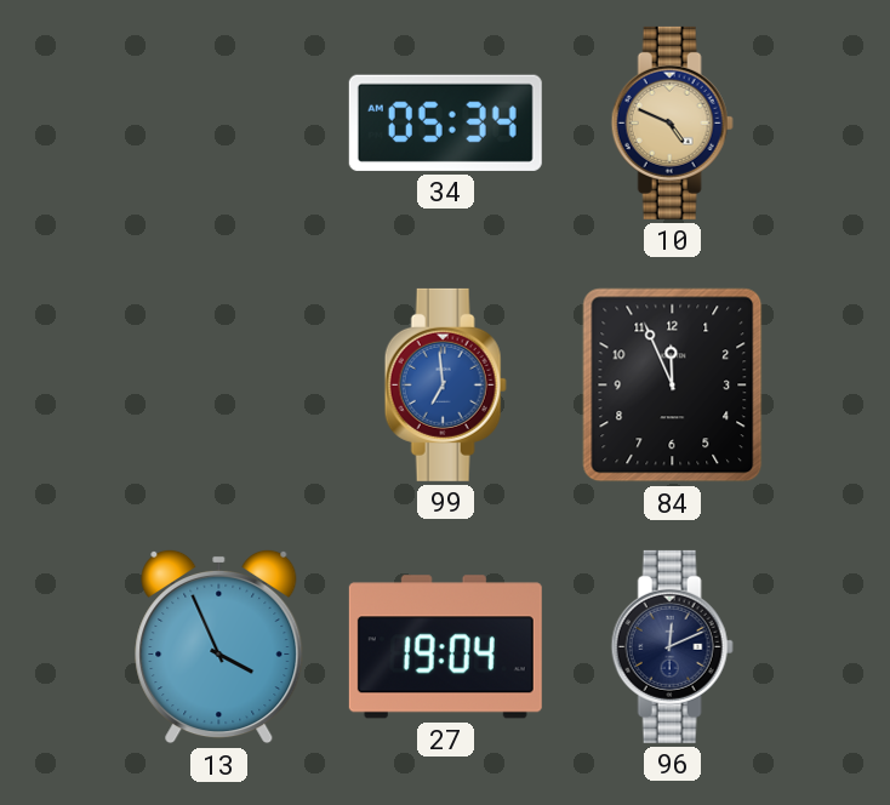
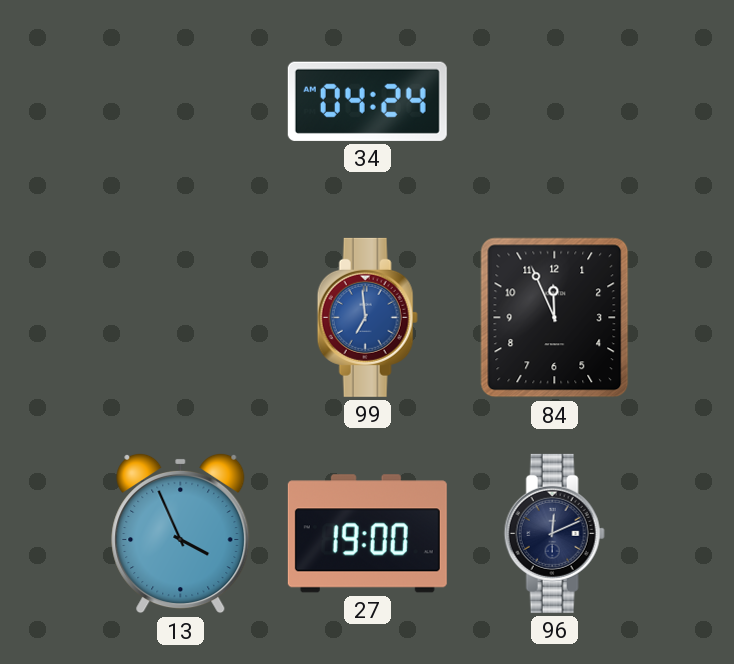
34: 05:34 -> 04:24
10: 4:49 -> none
27: 19:04 -> 19:00
